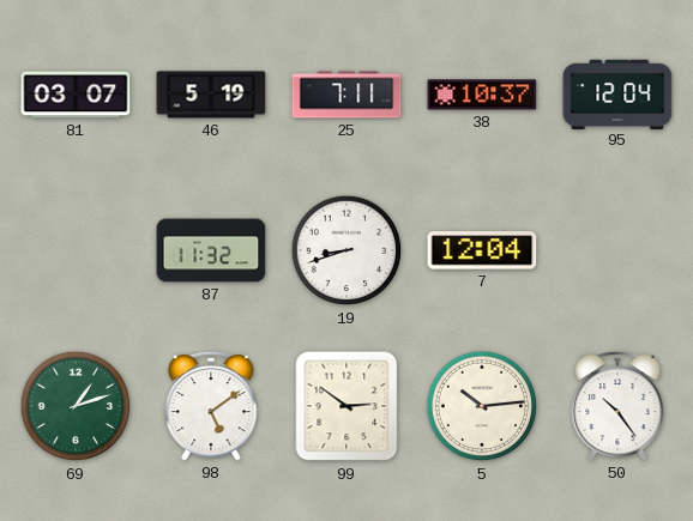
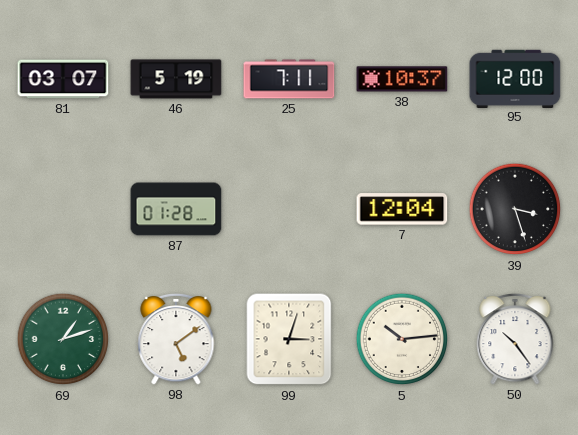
95: 12:04 -> 12:00
87: 11:32 -> 01:28
19: 8:42 -> none
39: none -> 3:27
99: 2:51 -> 3:03
